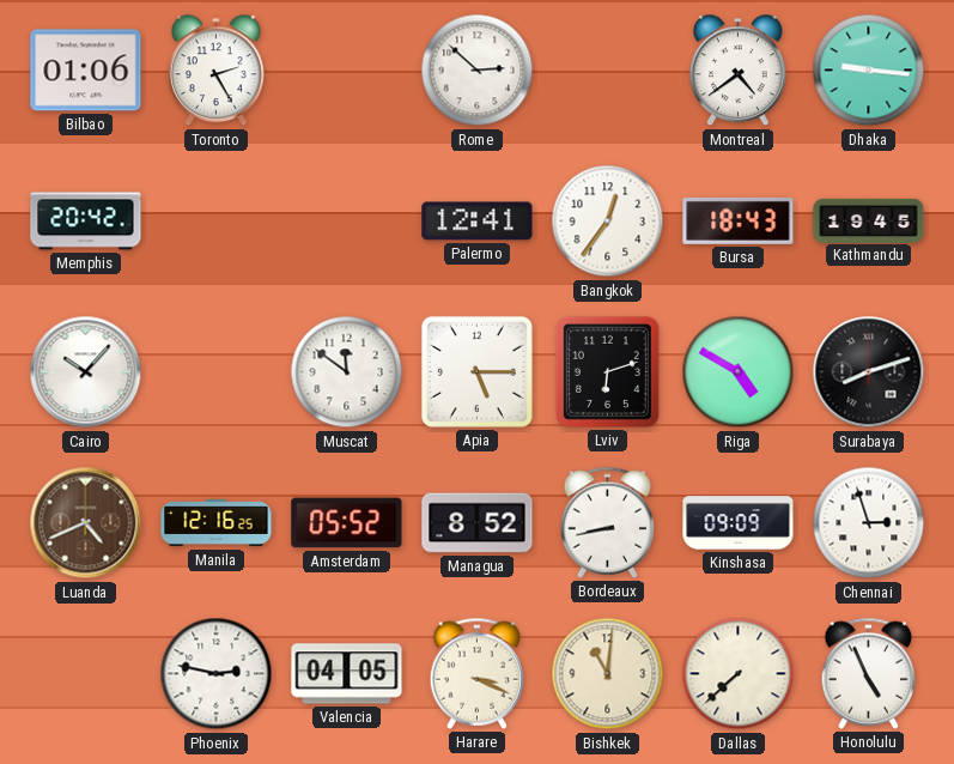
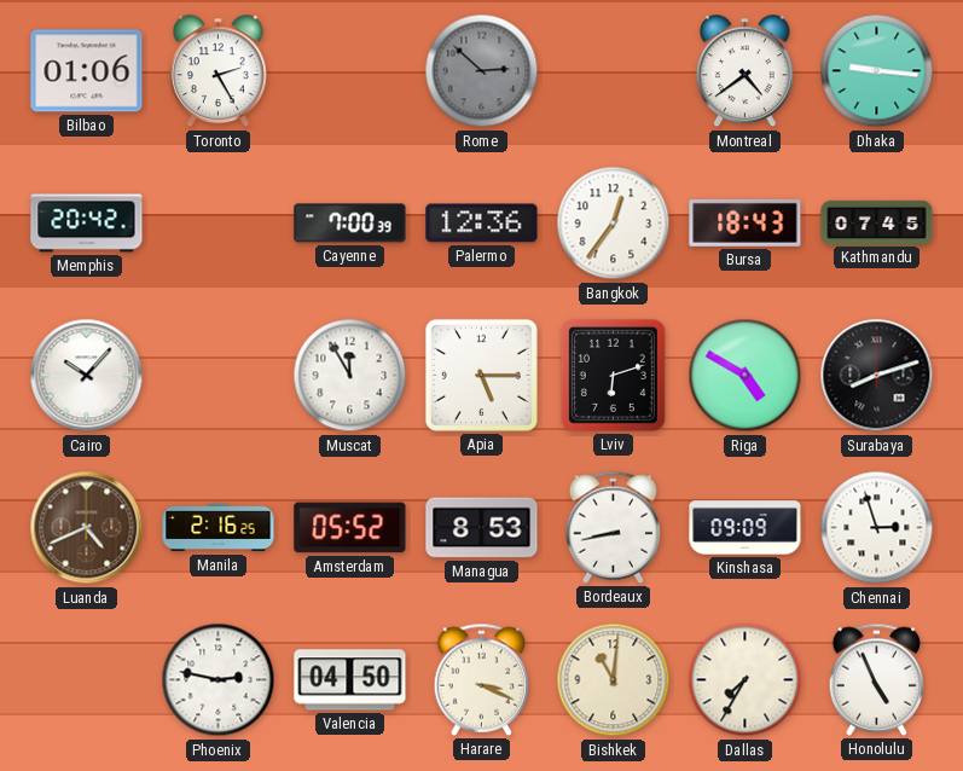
Rome dial: white -> grey
Cayenne: none -> 7:00
Palermo: 12:41 -> 12:36
Kathmandu: 19:45 -> 07:45
Muscat: 11:51 -> 11:55
Manila: 12:16 -> 2:16
Managua: 8:52 -> 8:53
Valencia: 04:05 -> 04:50
Dallas: 7:38 -> 7:35
